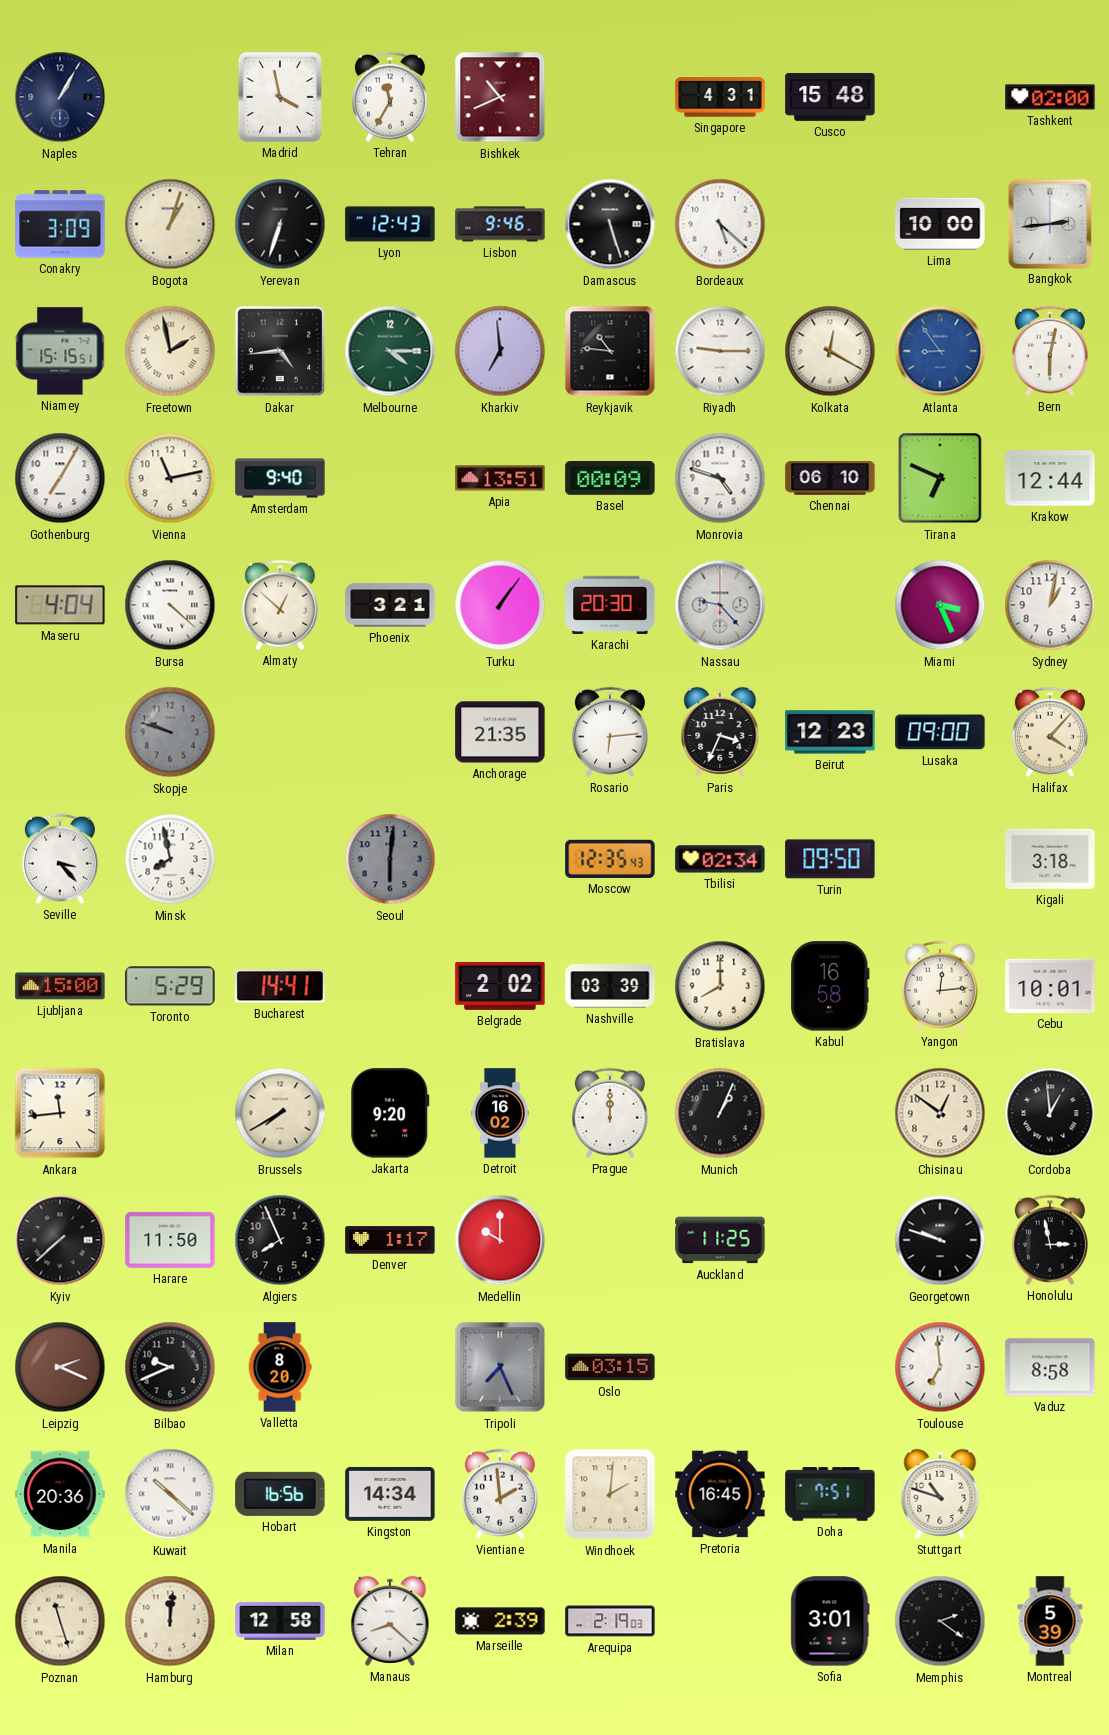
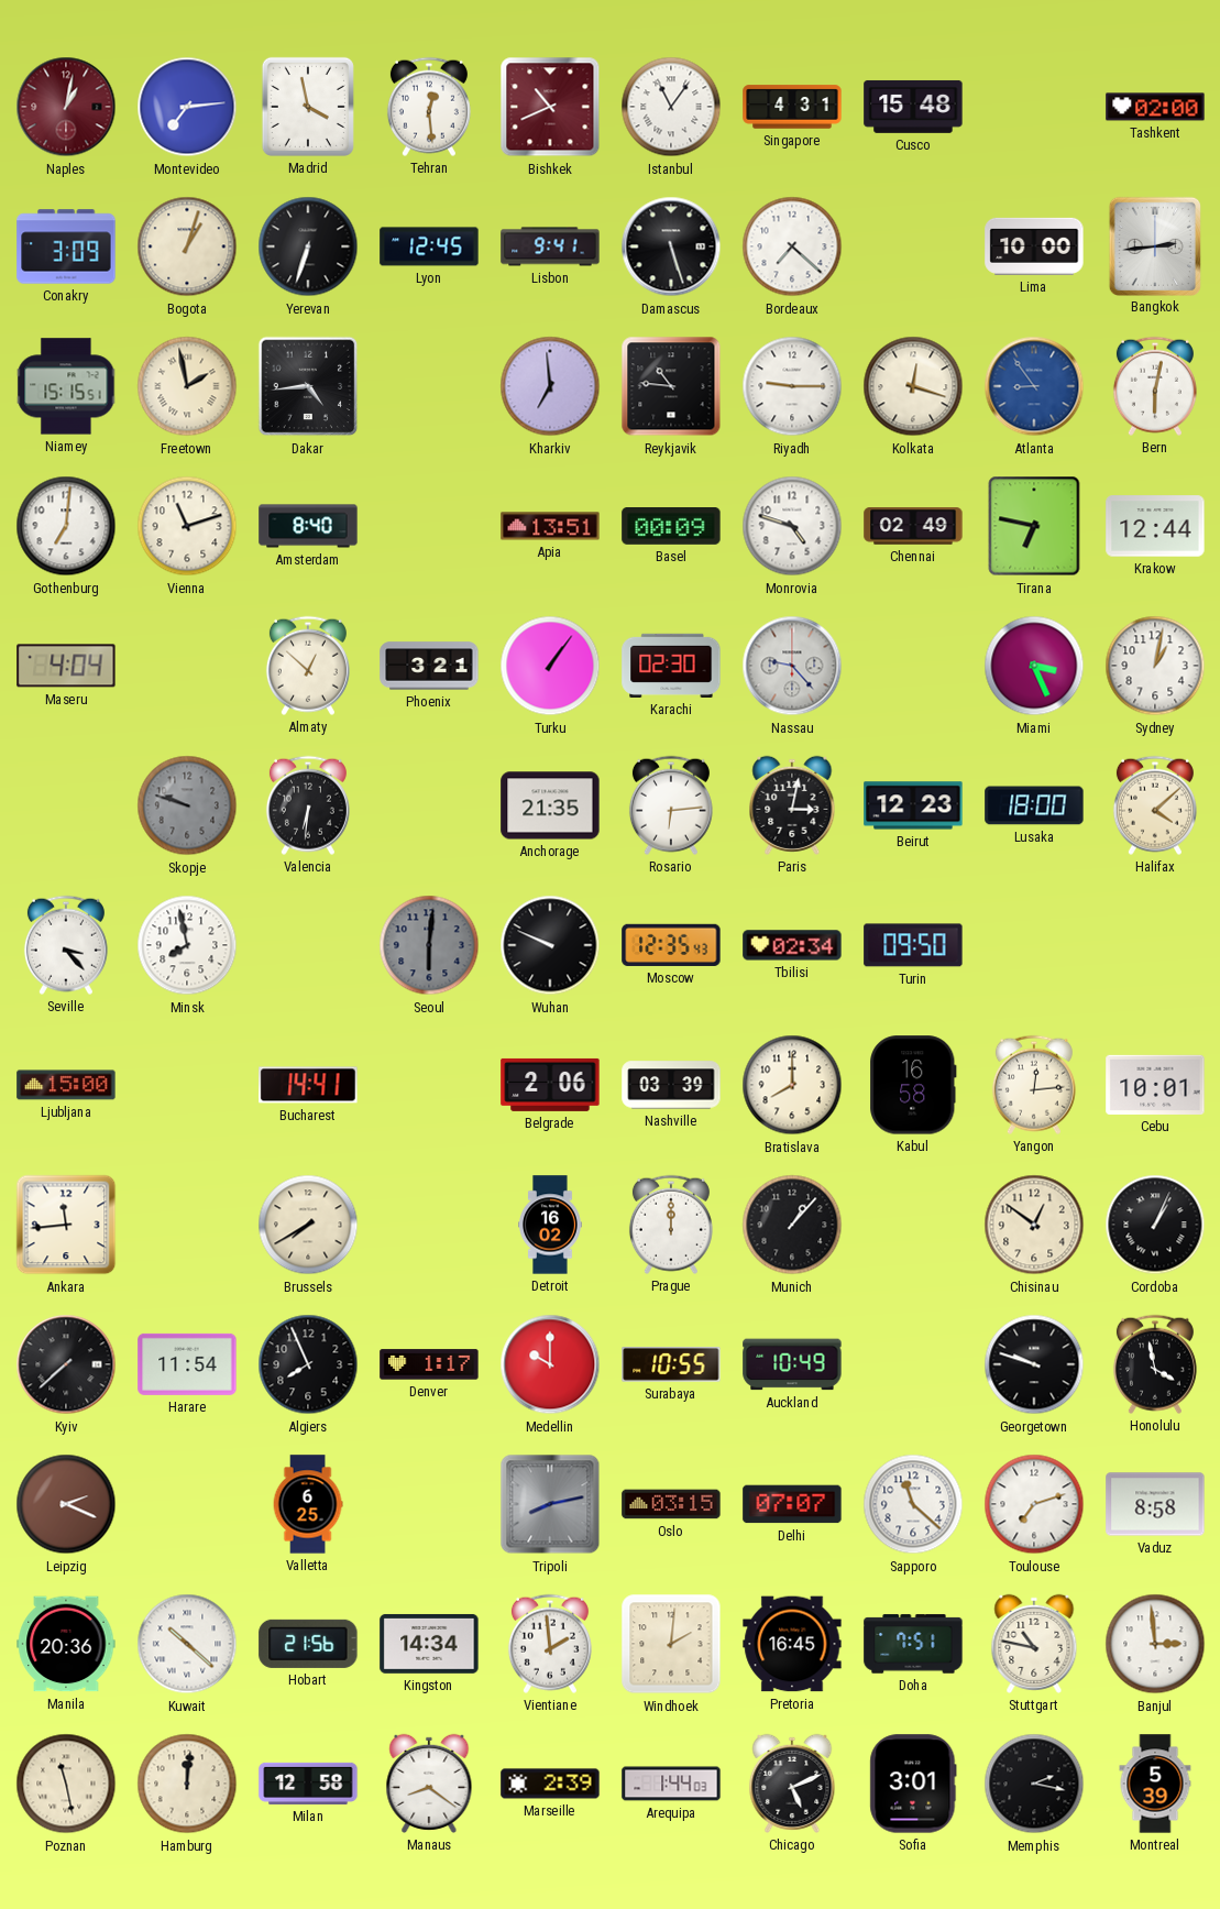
Naples: 1:05 -> 1:02
Naples dial: navy -> burgundy
Montevideo: none -> 7:14
Tehran: 11:35 -> 12:29
Istanbul: none -> 11:06
Lyon: 12:43 -> 12:45
Lisbon: 9:46 -> 9:41
Bordeaux: 5:22 -> 7:22
Melbourne: 4:15 -> none
Kolkata: 12:20 -> 12:18
Gothenburg: 7:05 -> 7:01
Vienna: 11:13 -> 11:12
Amsterdam: 9:40 -> 8:40
Chennai: 06:10 -> 02:49
Tirana: 6:49 -> 6:47
Bursa: 4:22 -> none
Karachi: 20:30 -> 02:30
Valencia: none -> 6:31
Paris: 3:34 -> 3:02
Lusaka: 09:00 -> 18:00
Halifax: 4:07 -> 4:08
Wuhan: none -> 9:49
Kigali: 3:18 -> none
Toronto: 5:29 -> none
Belgrade: 2:02 -> 2:06
Jakarta: 9:20 -> none
Munich: 1:04 -> 1:07
Cordoba: 12:59 -> 1:04
Harare: 11:50 -> 11:54
Surabaya: none -> 10:55
Auckland: 11:25 -> 10:49
Honolulu: 2:58 -> 3:58
Bilbao: 9:41 -> none
Valletta: 8:20 -> 6:25
Tripoli: 7:26 -> 8:13
Delhi: none -> 07:07
Sapporo: none -> 11:22
Toulouse: 6:59 -> 7:12
Hobart: 16:56 -> 21:56
Stuttgart: 10:48 -> 10:47
Banjul: none -> 2:59
Poznan: 11:27 -> 11:28
Manaus: 8:22 -> 8:21
Arequipa: 2:19 -> 1:44
Chicago: none -> 5:11
Memphis: 2:21 -> 2:17
